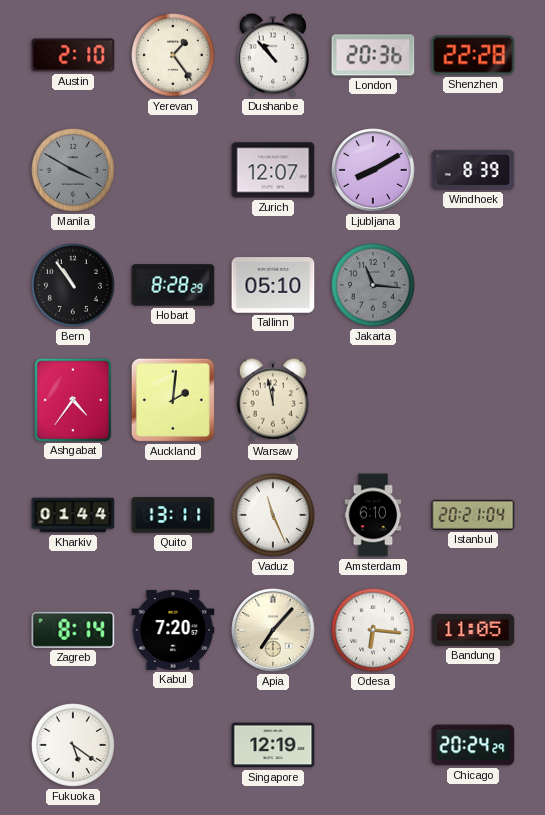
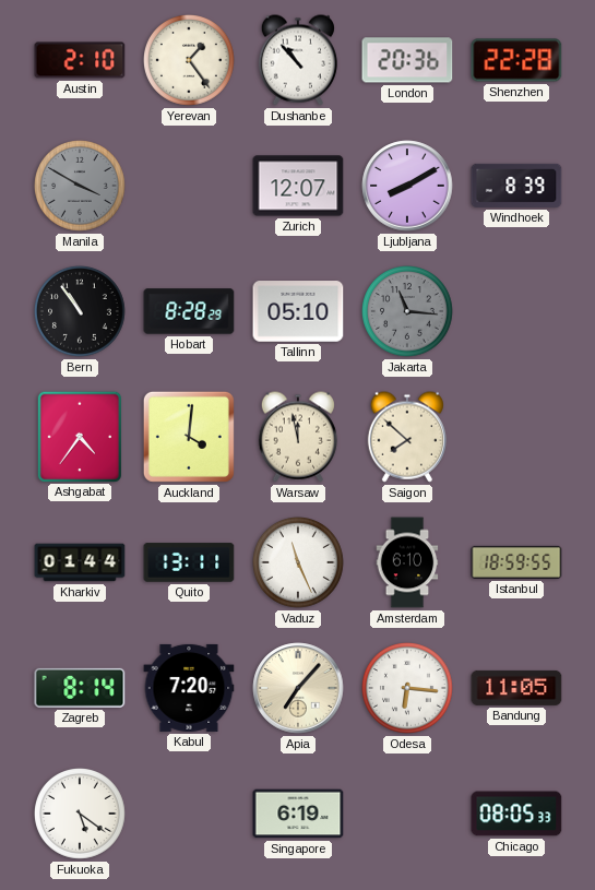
Auckland: 2:01 -> 4:01
Saigon: none -> 7:52
Istanbul: 20:21 -> 18:59
Singapore: 12:19 -> 6:19
Chicago: 20:24 -> 08:05
